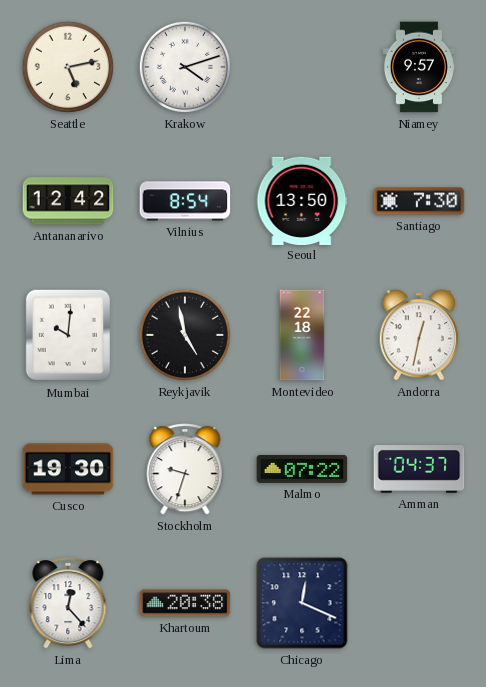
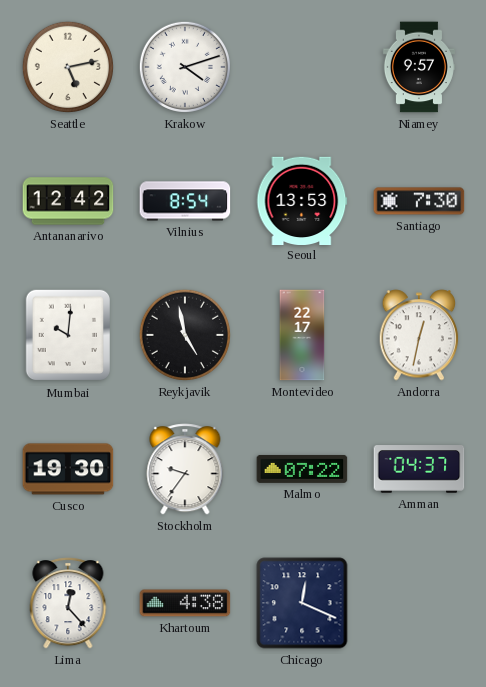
Seoul: 13:50 -> 13:53
Montevideo: 22:18 -> 22:17
Stockholm: 9:33 -> 9:36
Khartoum: 20:38 -> 4:38
